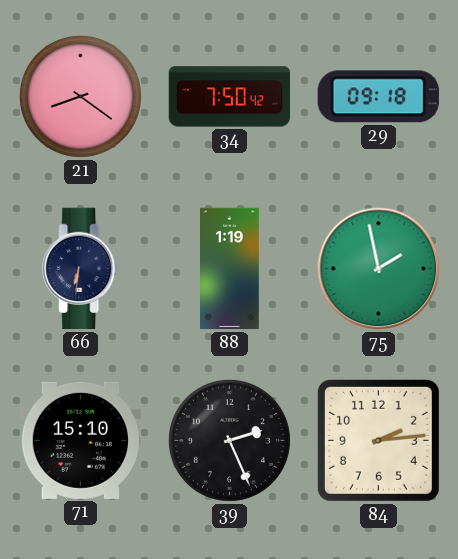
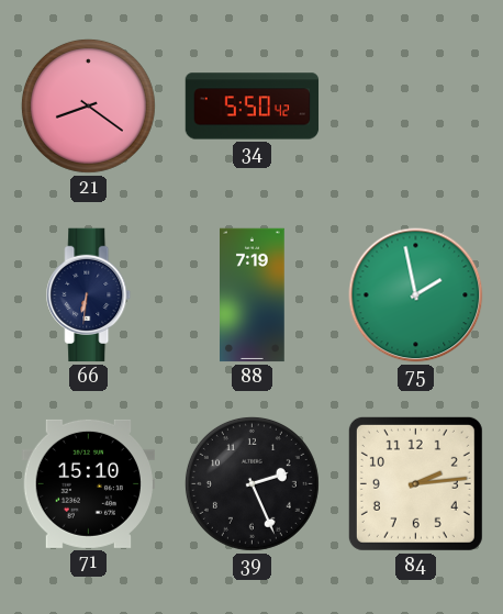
34: 7:50 -> 5:50
29: 09:18 -> none
88: 1:19 -> 7:19
